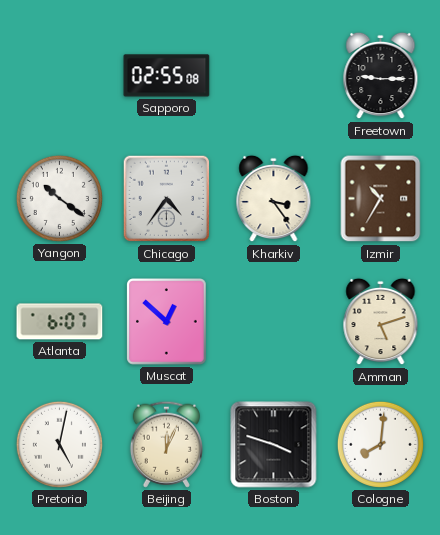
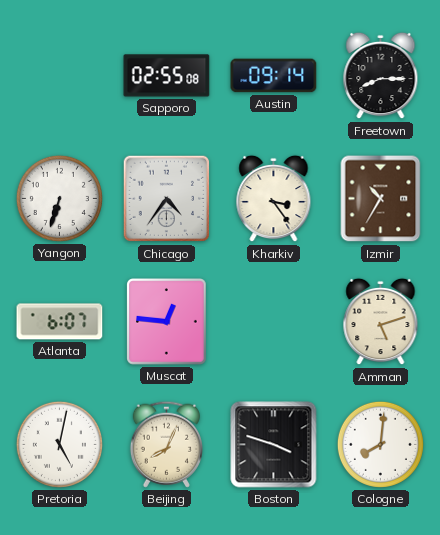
Austin: none -> 09:14
Freetown: 9:15 -> 8:15
Yangon: 10:21 -> 6:33
Muscat: 12:52 -> 12:46
Beijing: 12:04 -> 8:04
